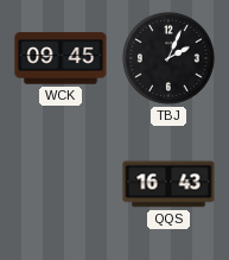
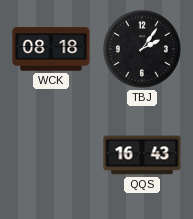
WCK: 09:45 -> 08:18
TBJ: 2:04 -> 2:06
